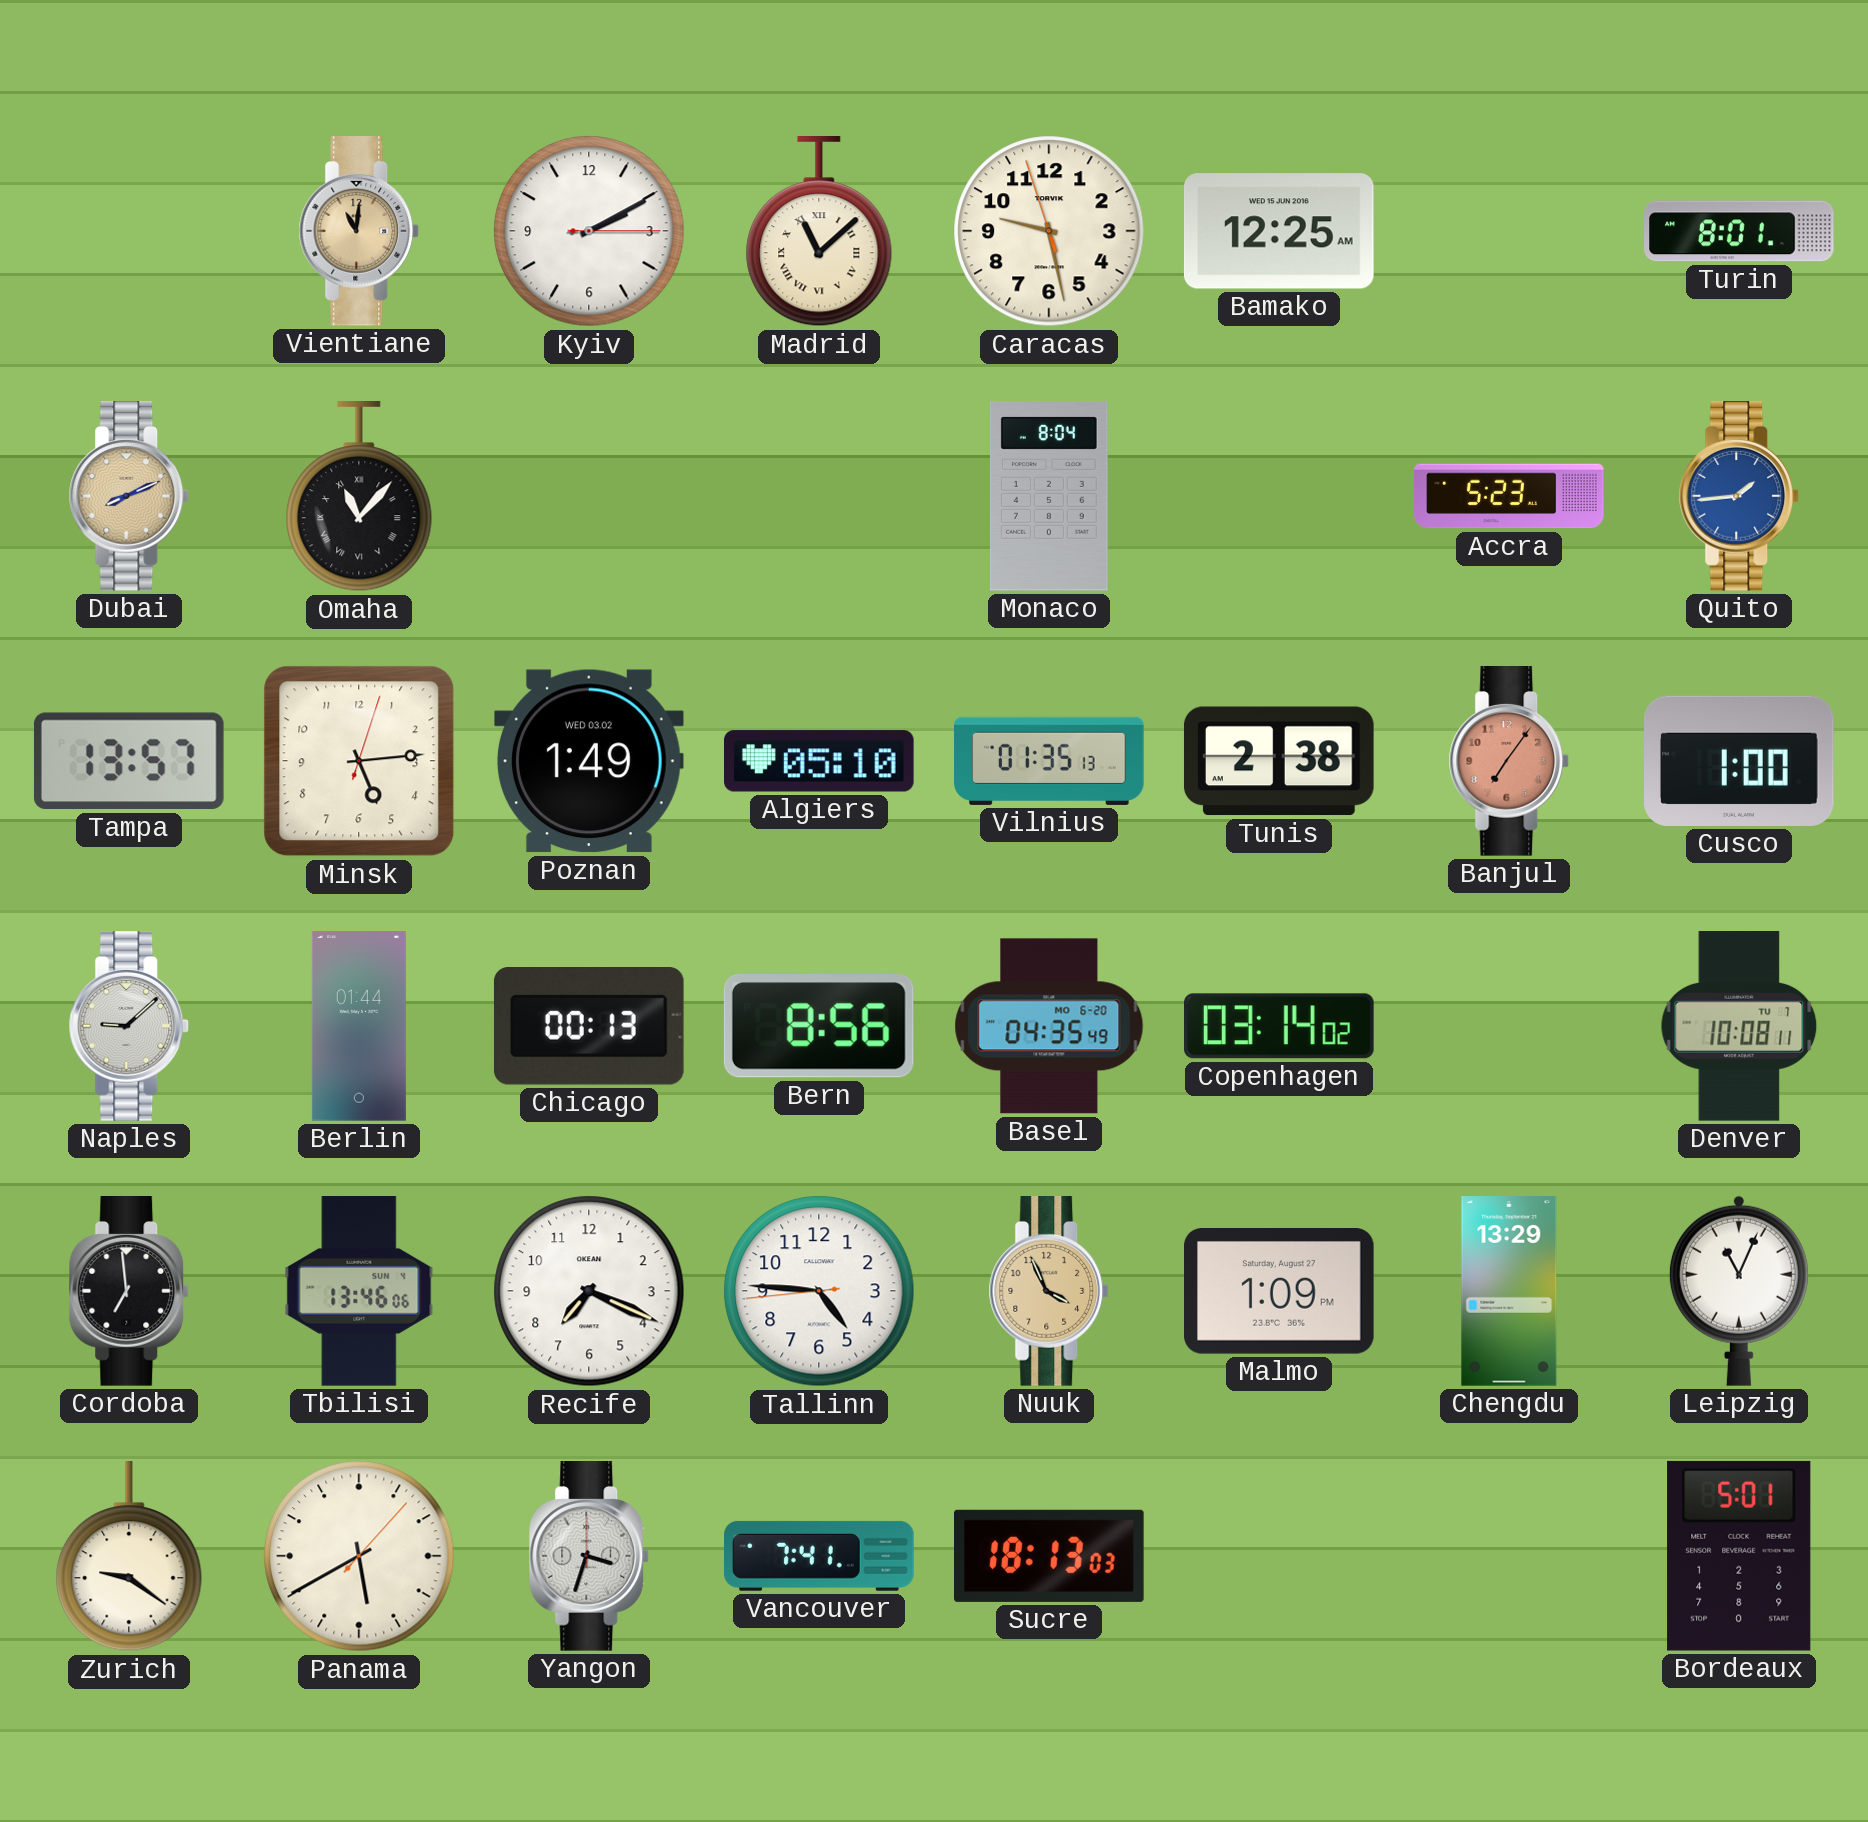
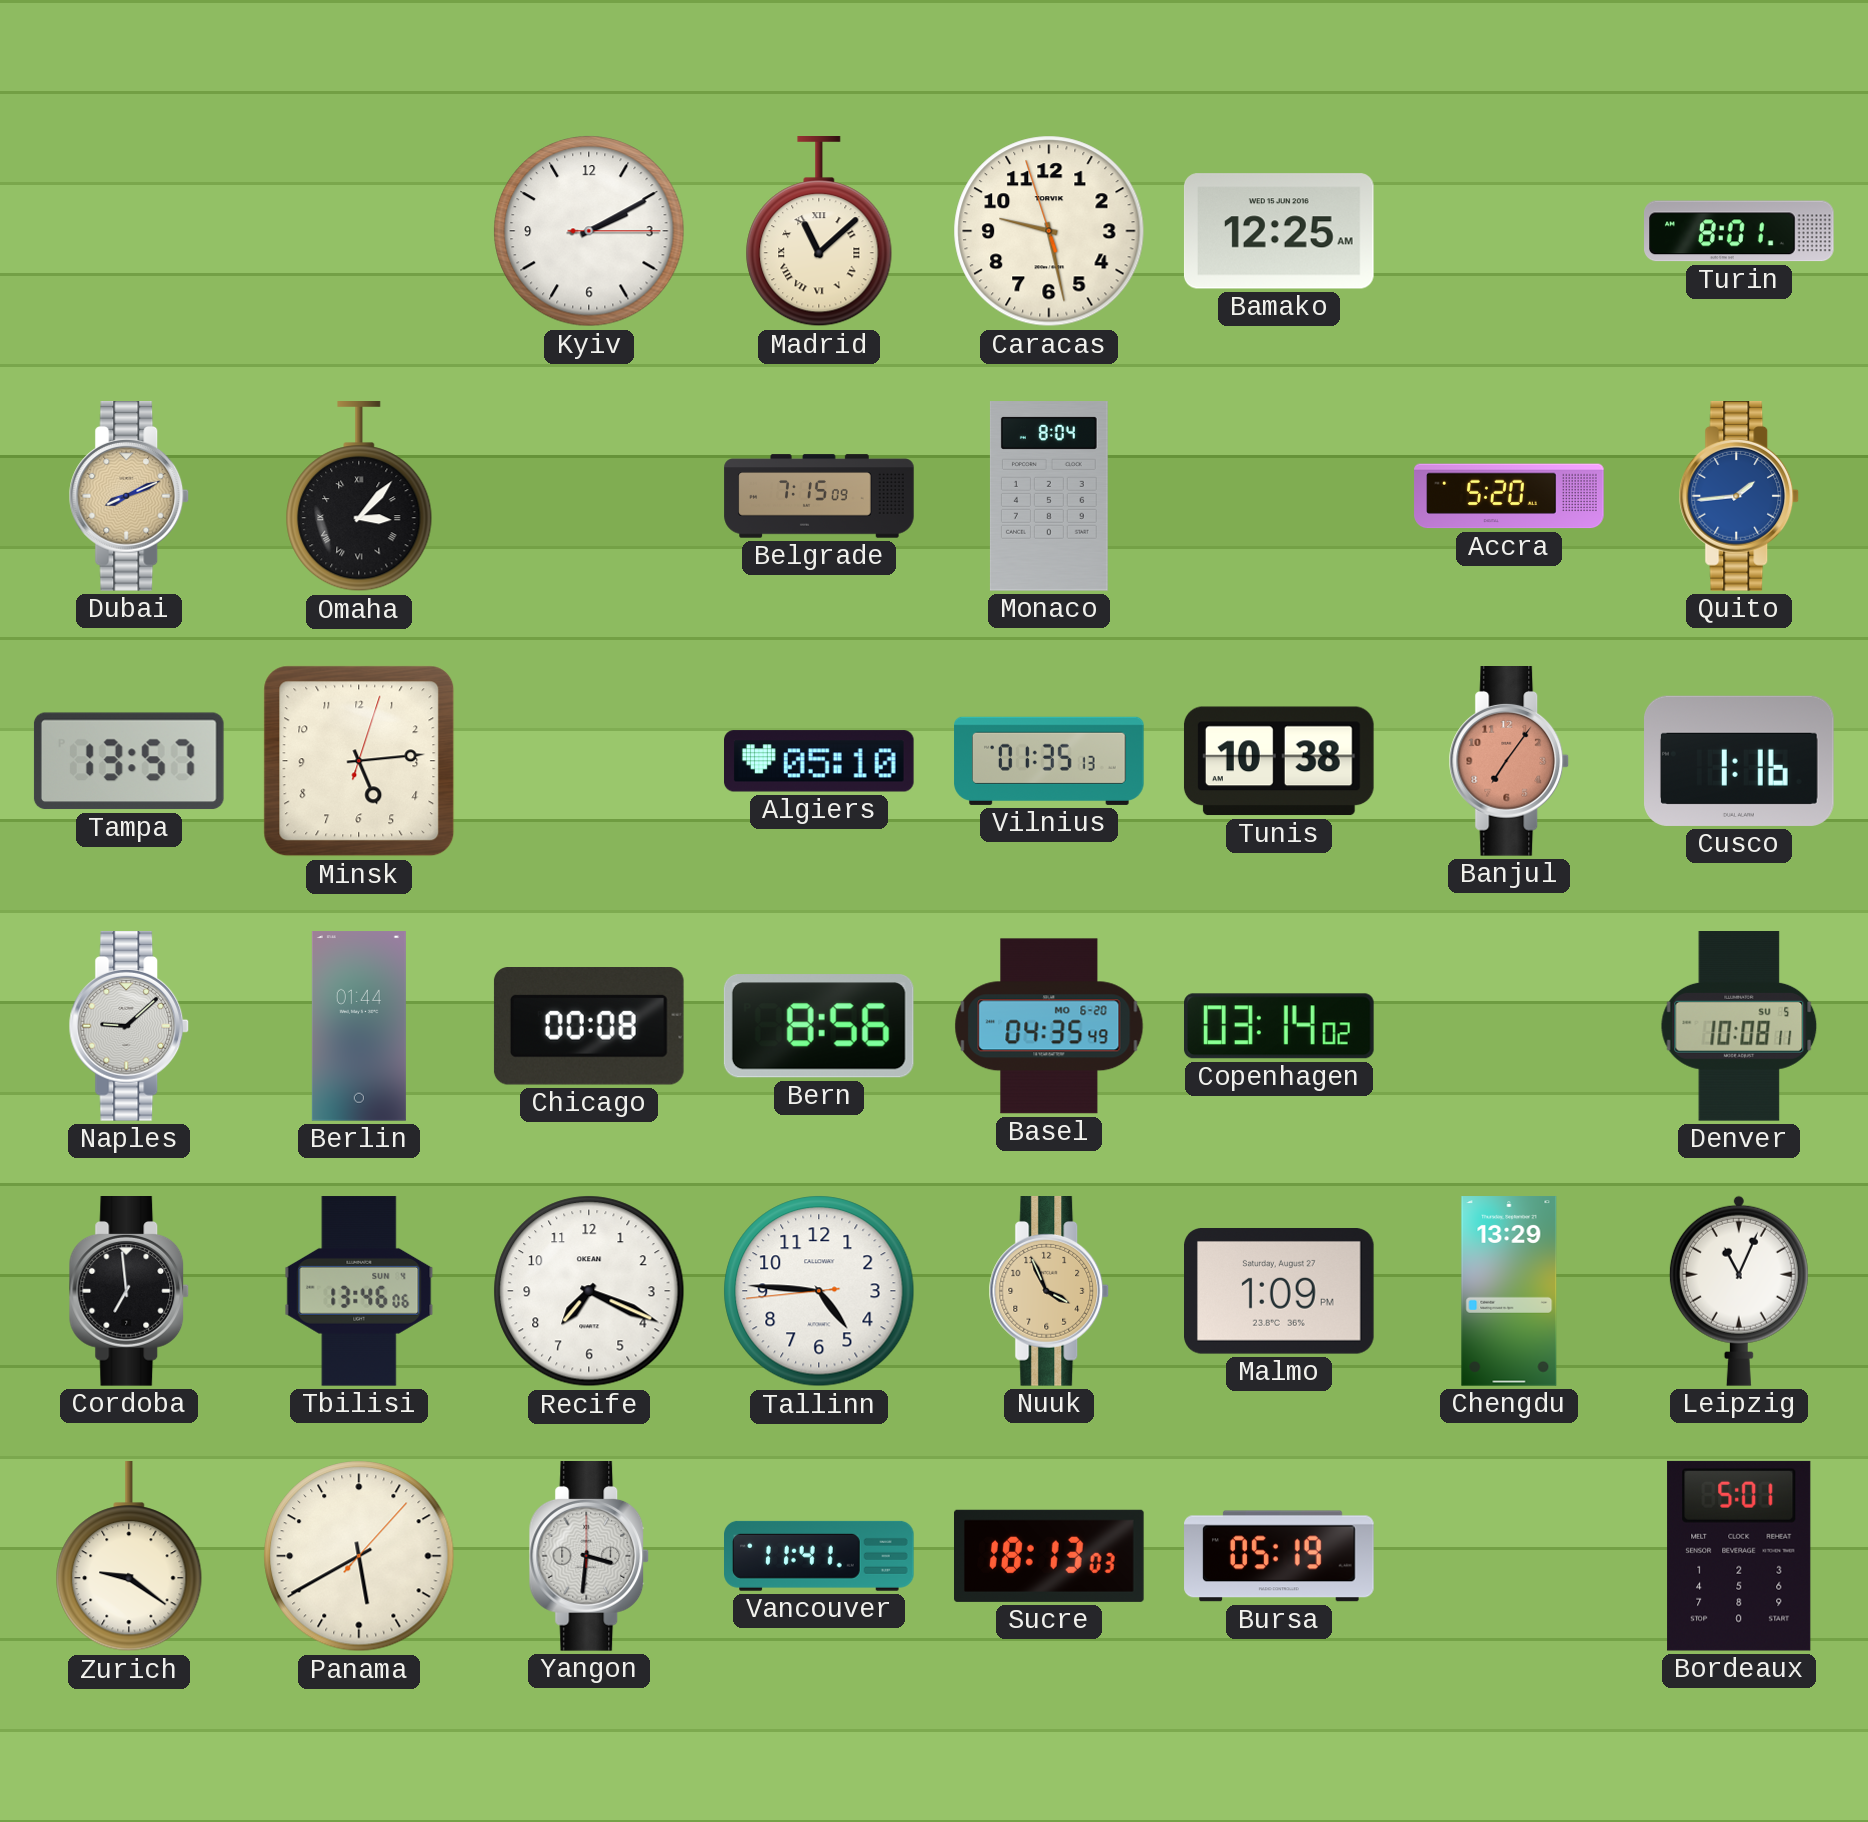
Vientiane: 11:01 -> none
Omaha: 11:07 -> 3:07
Belgrade: none -> 7:15
Accra: 5:23 -> 5:20
Poznan: 1:49 -> none
Tunis: 2:38 -> 10:38
Cusco: 1:00 -> 1:16
Chicago: 00:13 -> 00:08
Denver date: TU 7 -> SU 5
Yangon: 3:33 -> 3:31
Vancouver: 7:41 -> 11:41
Bursa: none -> 05:19
